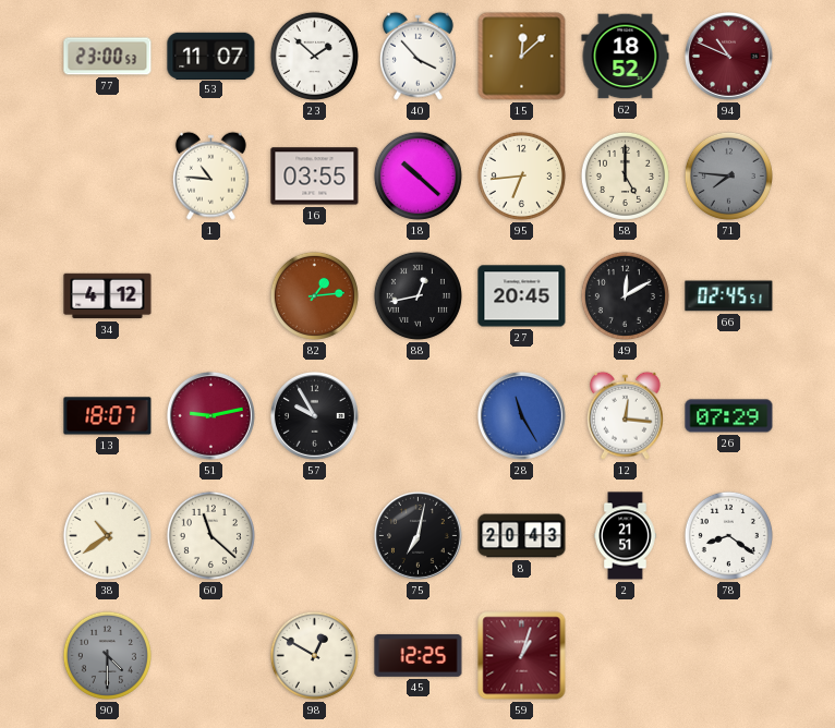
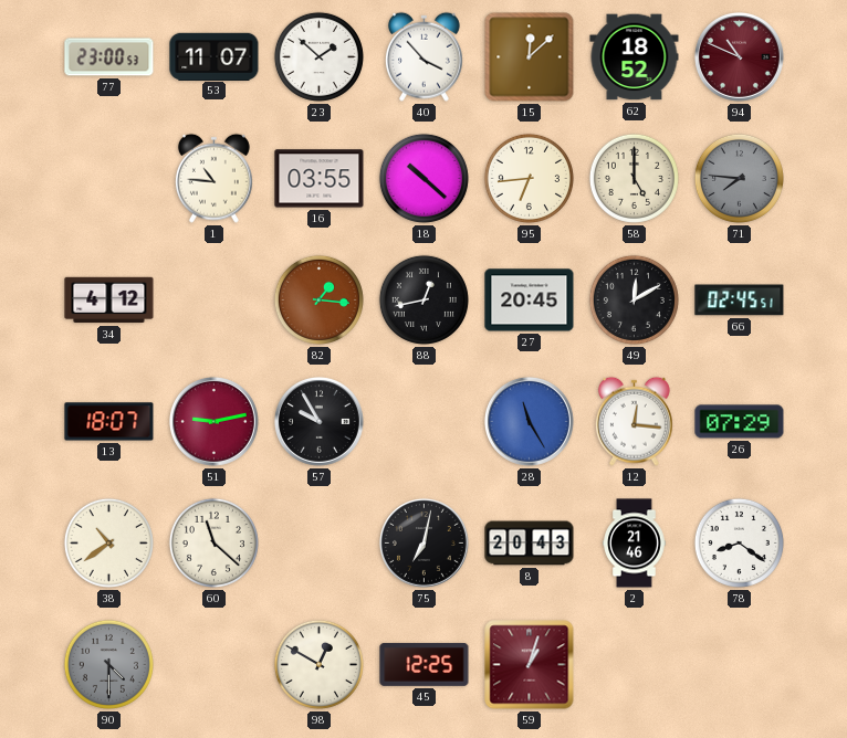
82: 1:14 -> 1:16
2: 21:51 -> 21:46
